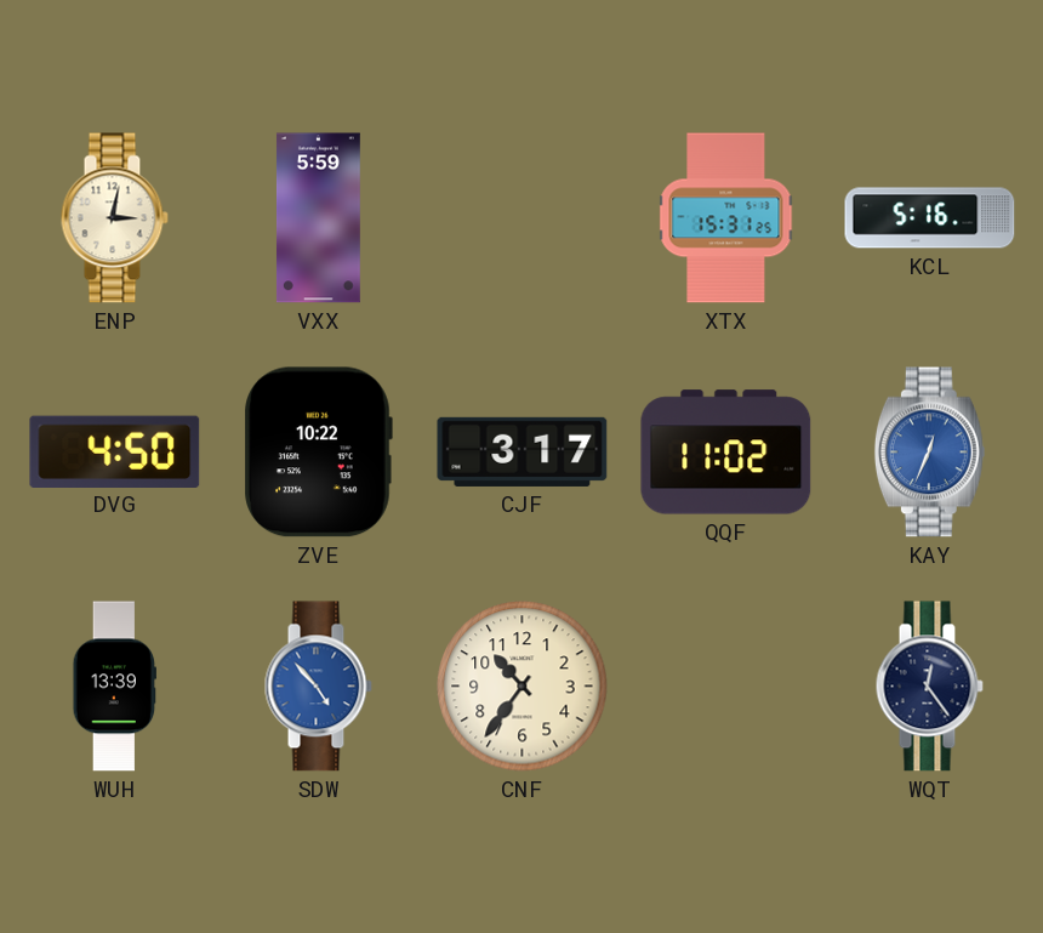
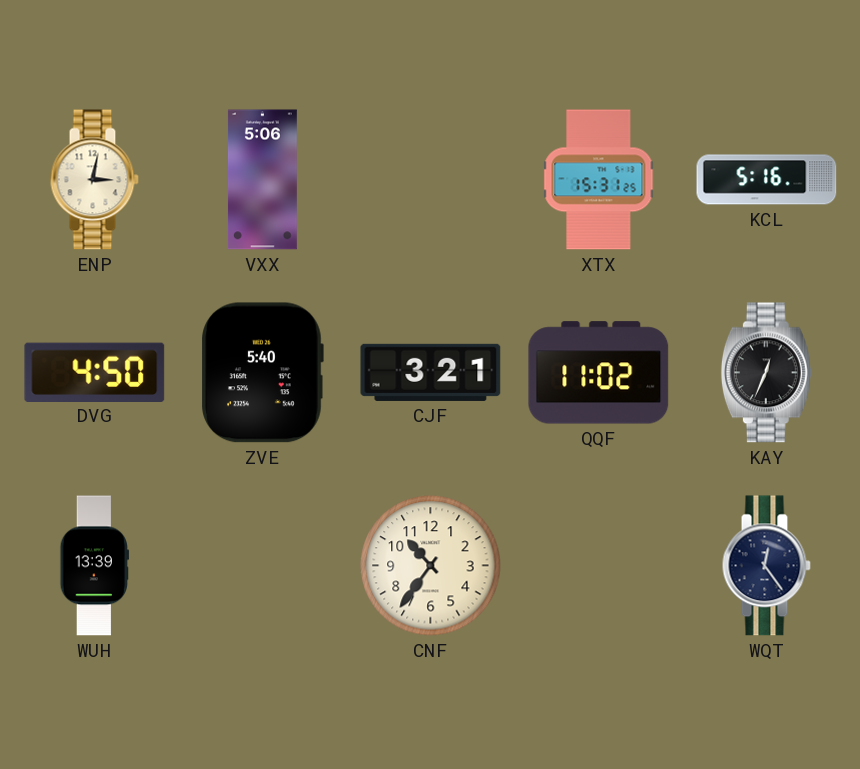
VXX: 5:59 -> 5:06
ZVE: 10:22 -> 5:40
CJF: 3:17 -> 3:21
KAY dial: blue -> black
SDW: 4:53 -> none
